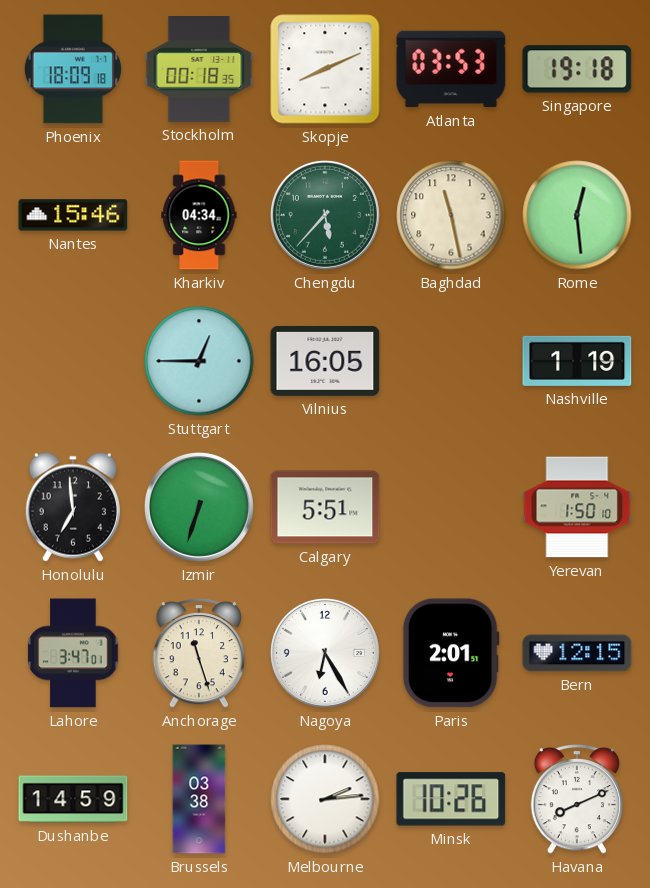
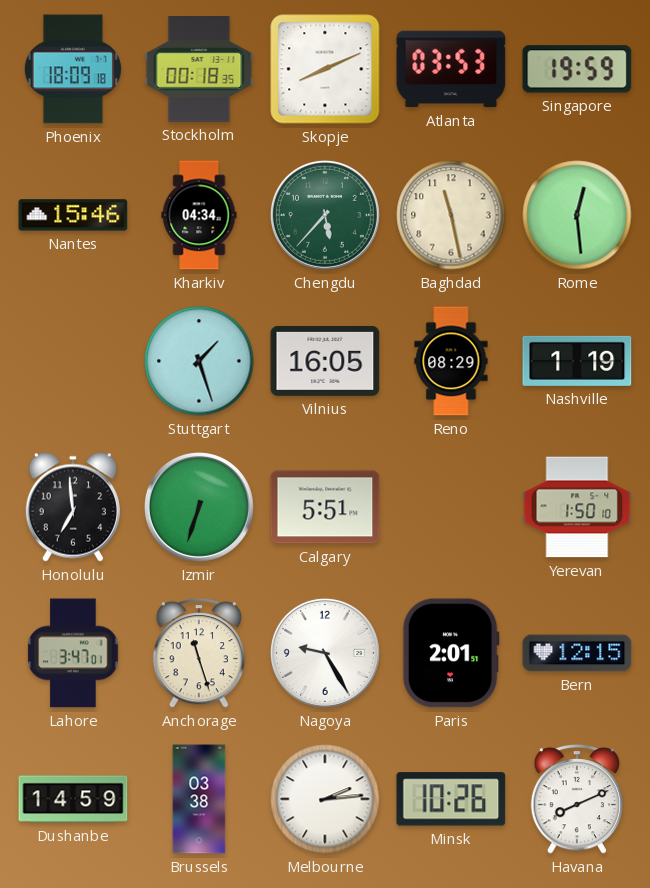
Singapore: 19:18 -> 19:59
Stuttgart: 12:45 -> 1:27
Reno: none -> 08:29
Nagoya: 6:25 -> 9:25
